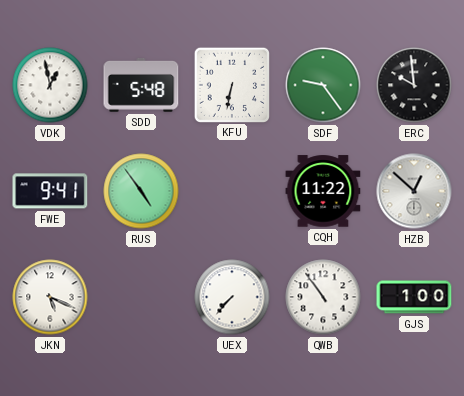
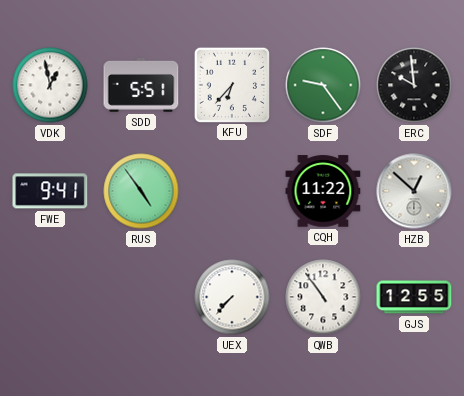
SDD: 5:48 -> 5:51
KFU: 6:32 -> 6:37
JKN: 5:19 -> none
GJS: 1:00 -> 12:55
